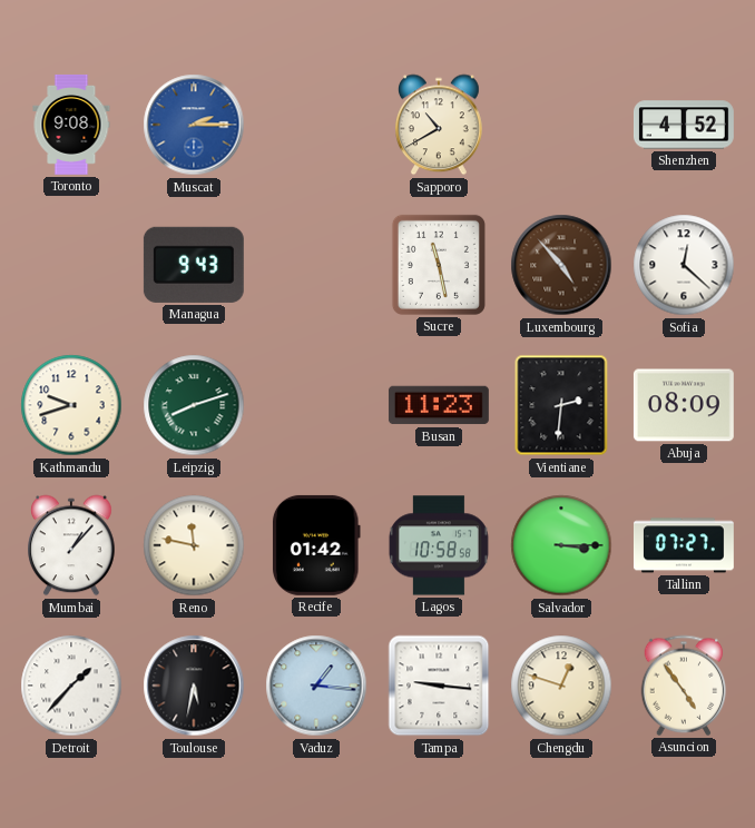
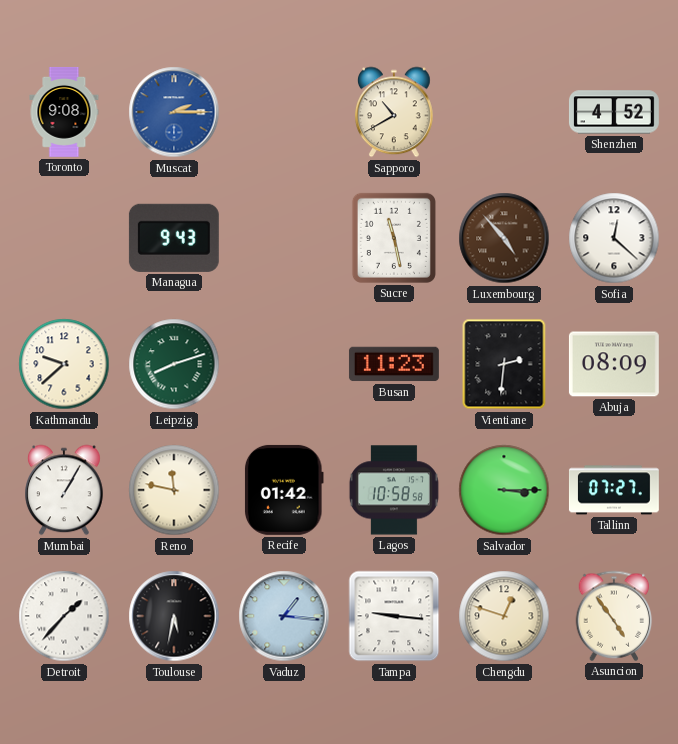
Kathmandu: 9:42 -> 9:38
Mumbai: 1:07 -> 1:05
